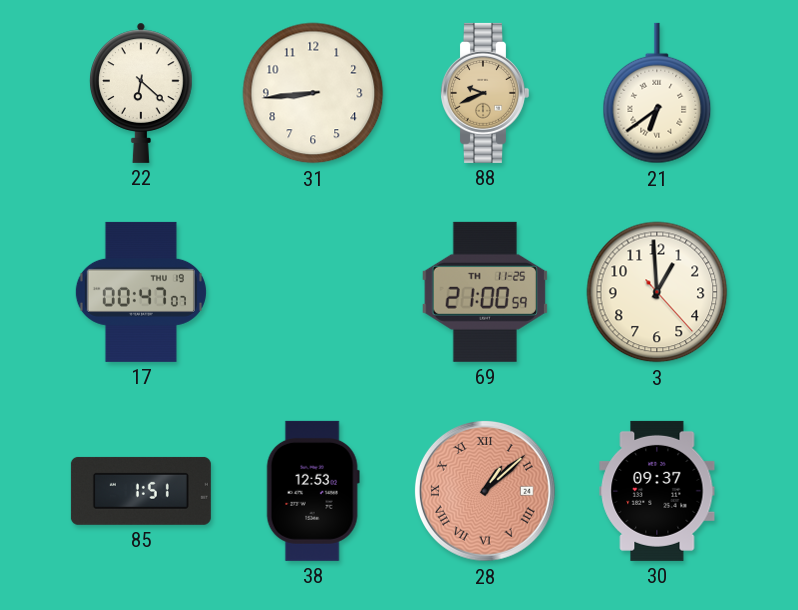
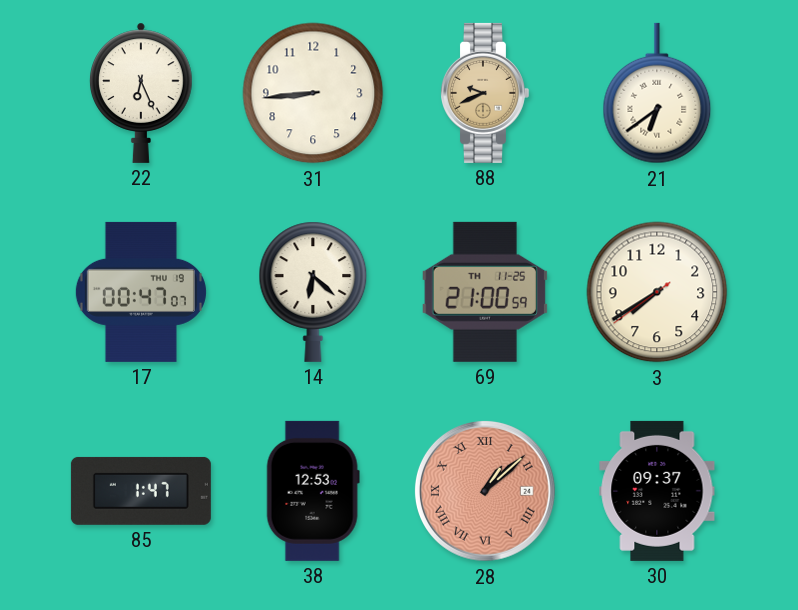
22: 6:22 -> 6:26
14: none -> 6:22
3: 12:59 -> 7:39
85: 1:51 -> 1:47
